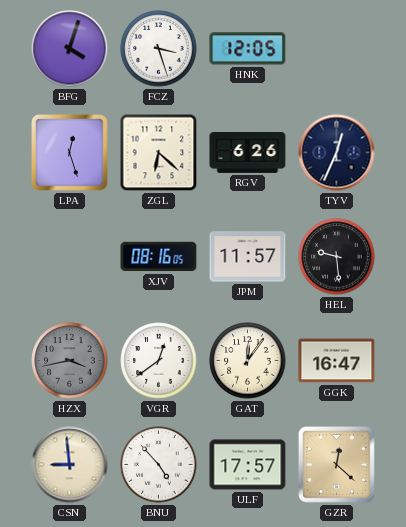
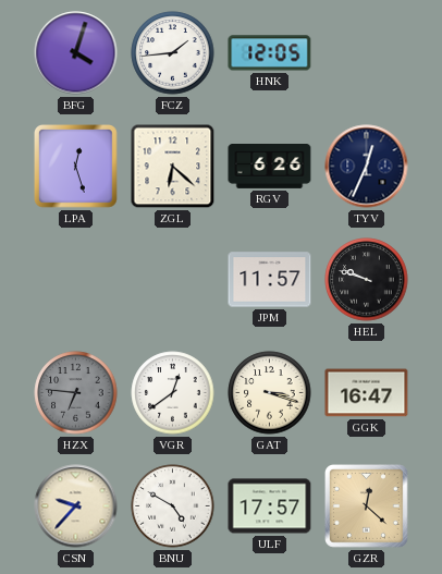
FCZ: 3:27 -> 1:44
XJV: 08:16 -> none
HEL: 9:29 -> 9:48
HZX: 3:43 -> 6:46
GAT: 12:06 -> 3:18
CSN: 8:59 -> 9:37
BNU: 4:53 -> 4:50
